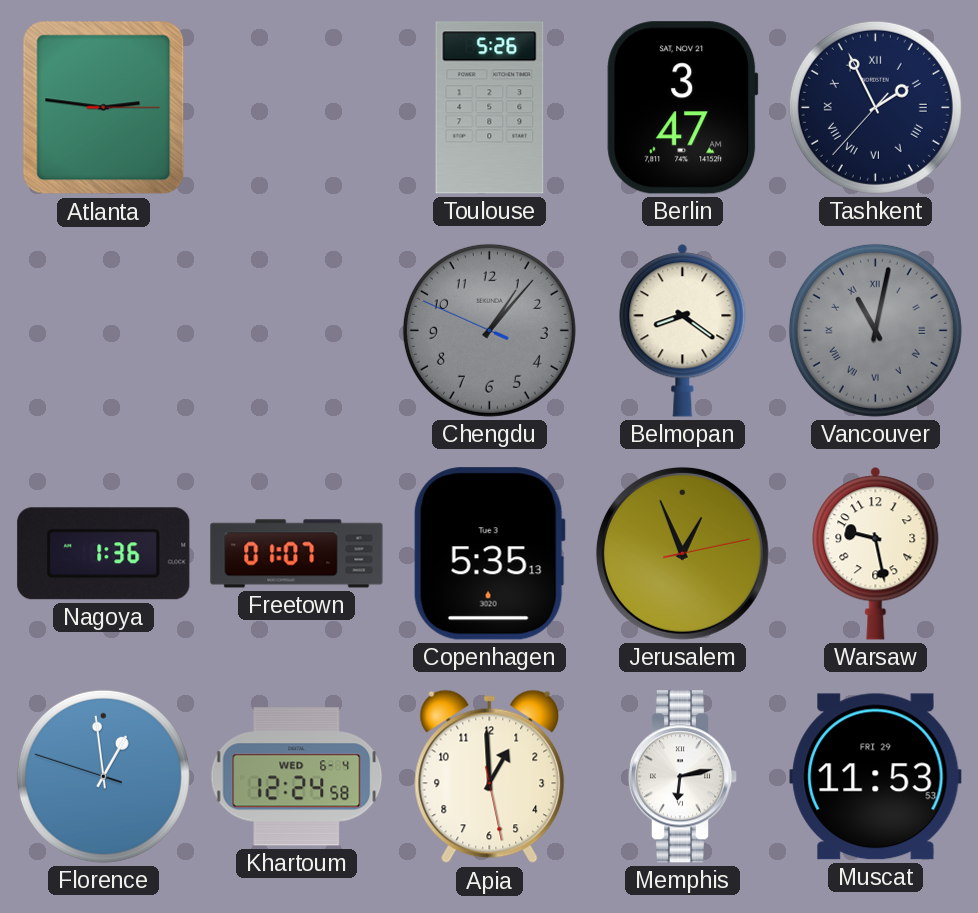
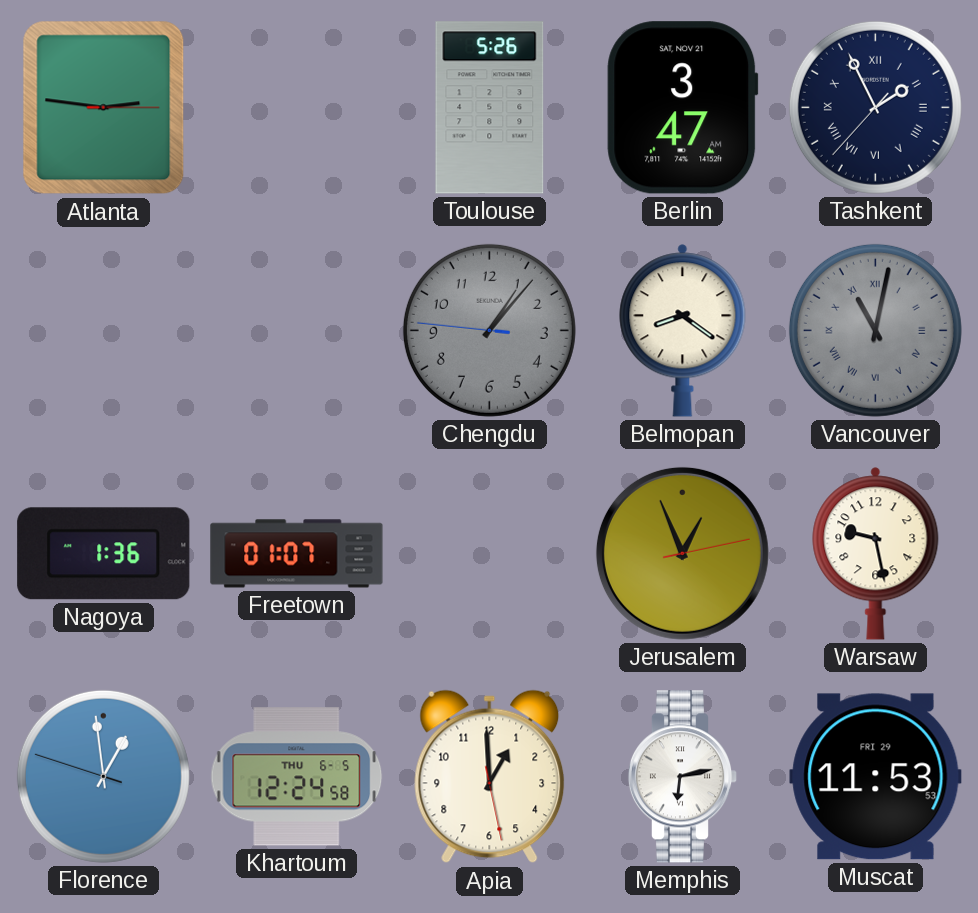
Chengdu: 1:06:49 -> 1:06:46
Copenhagen: 5:35 -> none
Khartoum date: WED 6-4 -> THU 6-5
